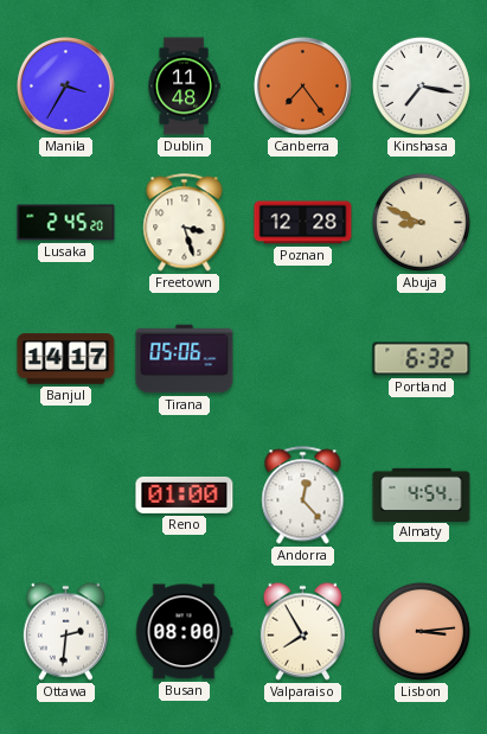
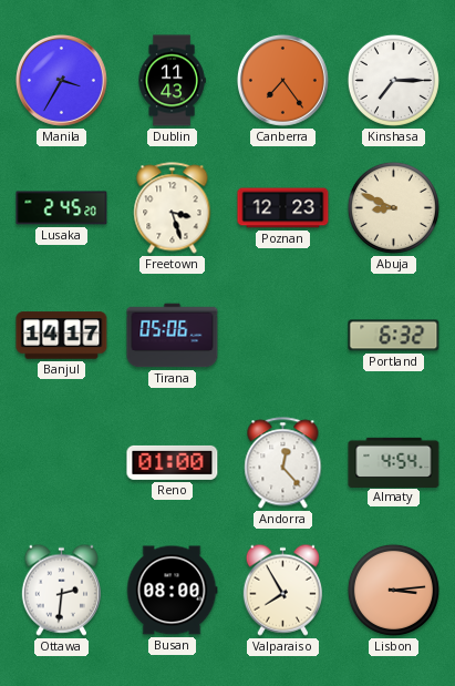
Dublin: 11:48 -> 11:43
Kinshasa: 7:17 -> 7:15
Poznan: 12:28 -> 12:23
